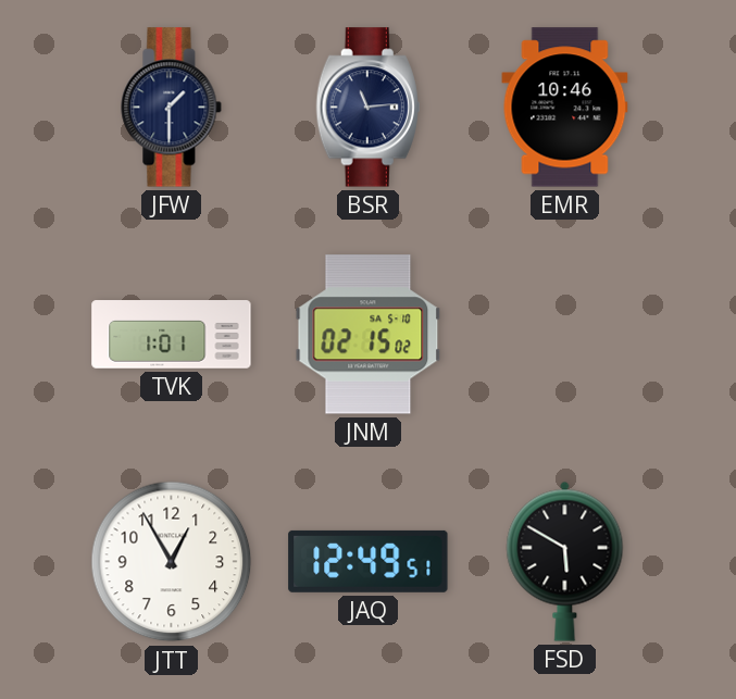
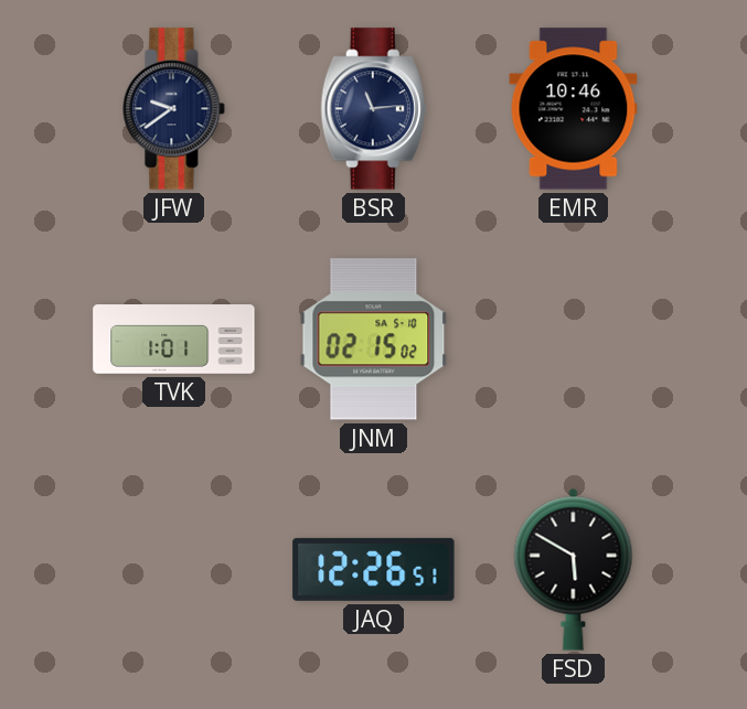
JFW: 1:30 -> 9:39
JTT: 12:55 -> none
JAQ: 12:49 -> 12:26
